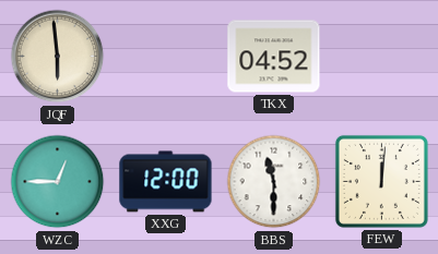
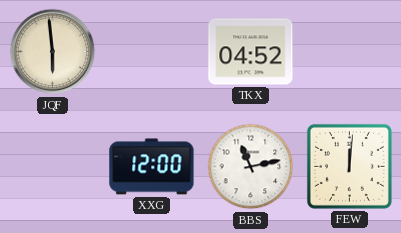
WZC: 12:45 -> none
BBS: 11:30 -> 11:13
